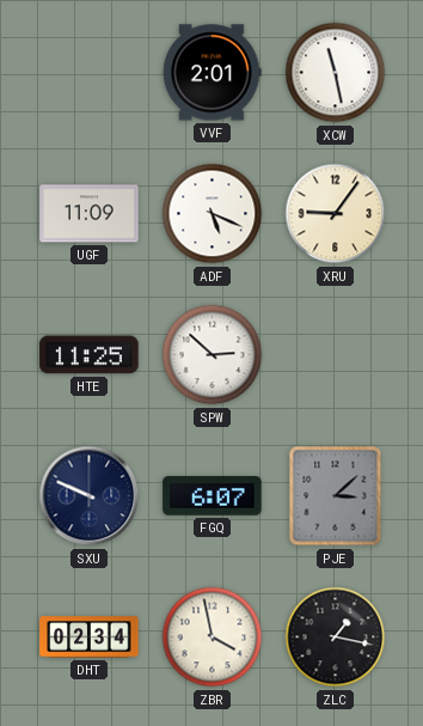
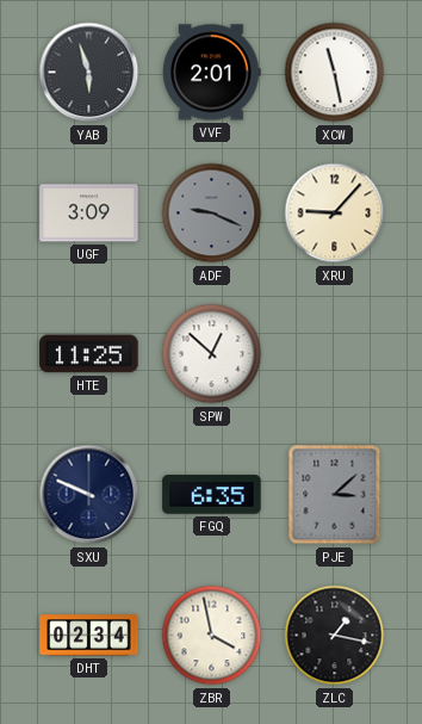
YAB: none -> 5:57
UGF: 11:09 -> 3:09
ADF: 5:19 -> 9:19
ADF dial: white -> grey
XRU: 9:06 -> 9:07
SPW: 2:52 -> 12:52
FGQ: 6:07 -> 6:35
